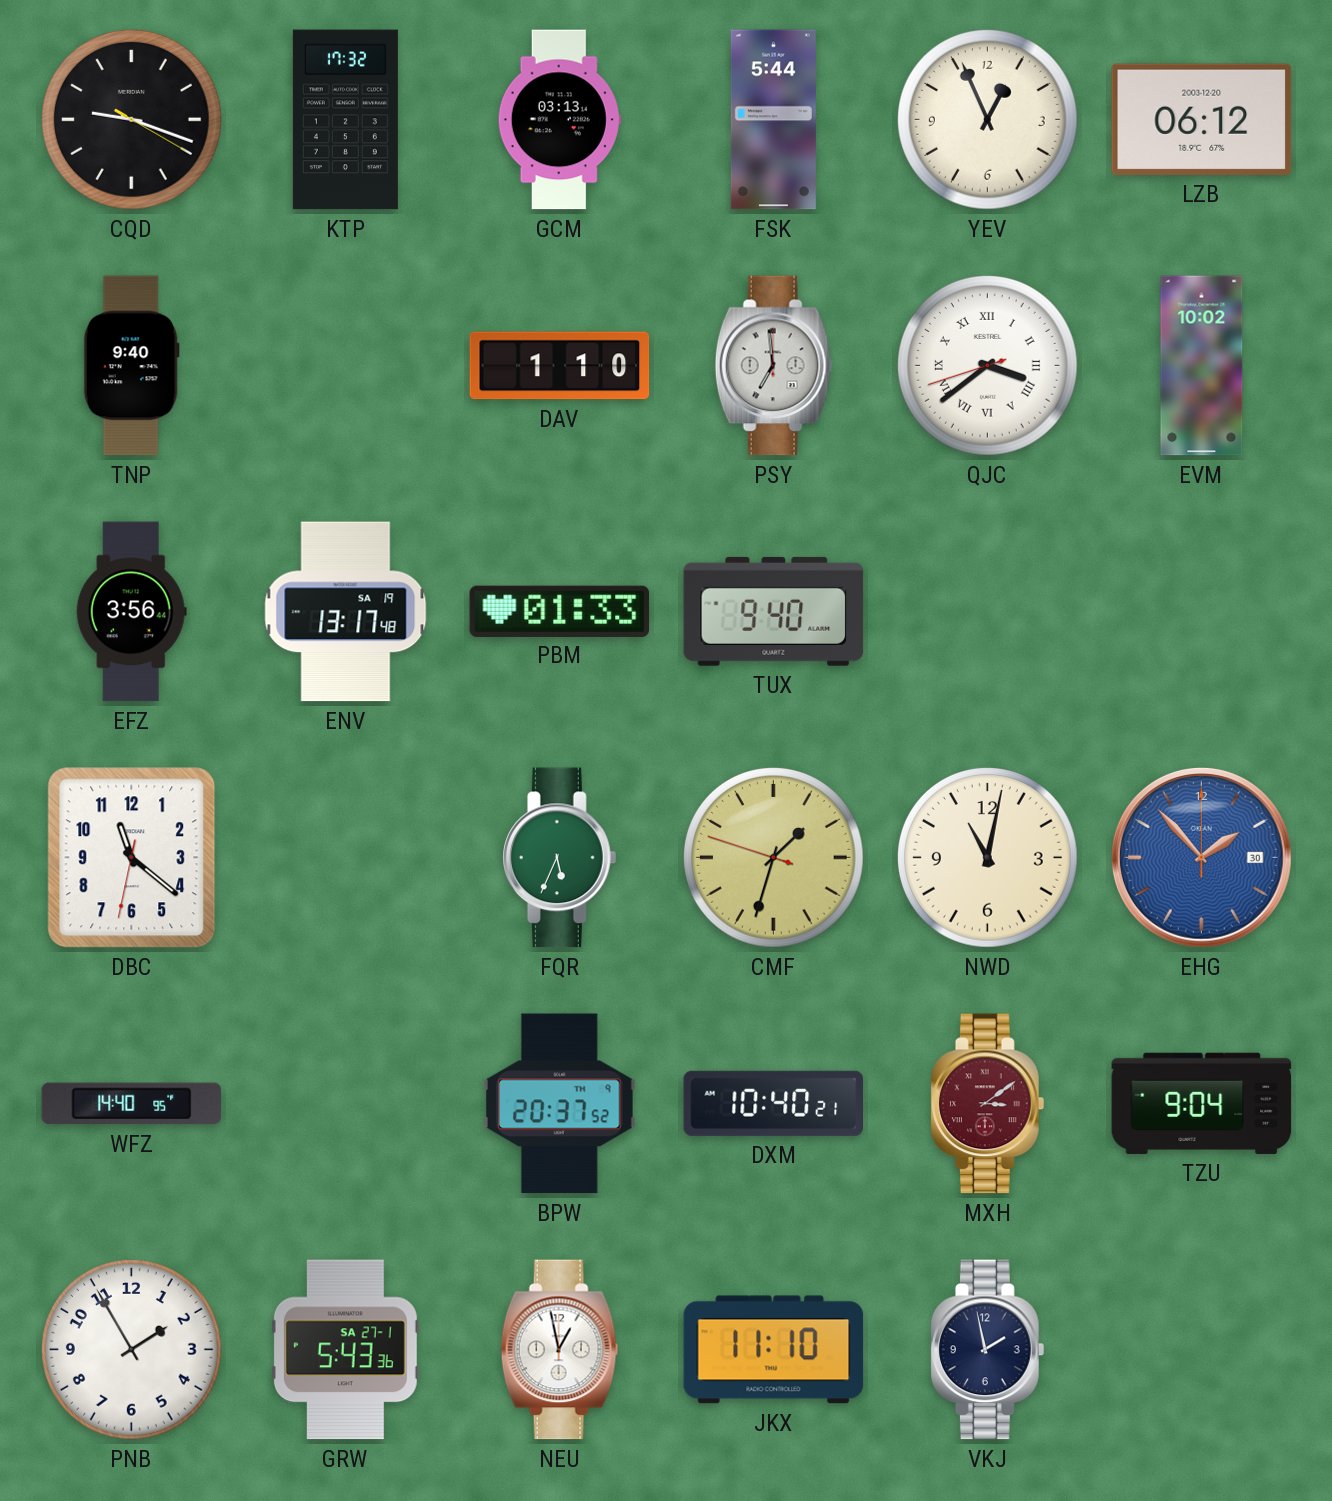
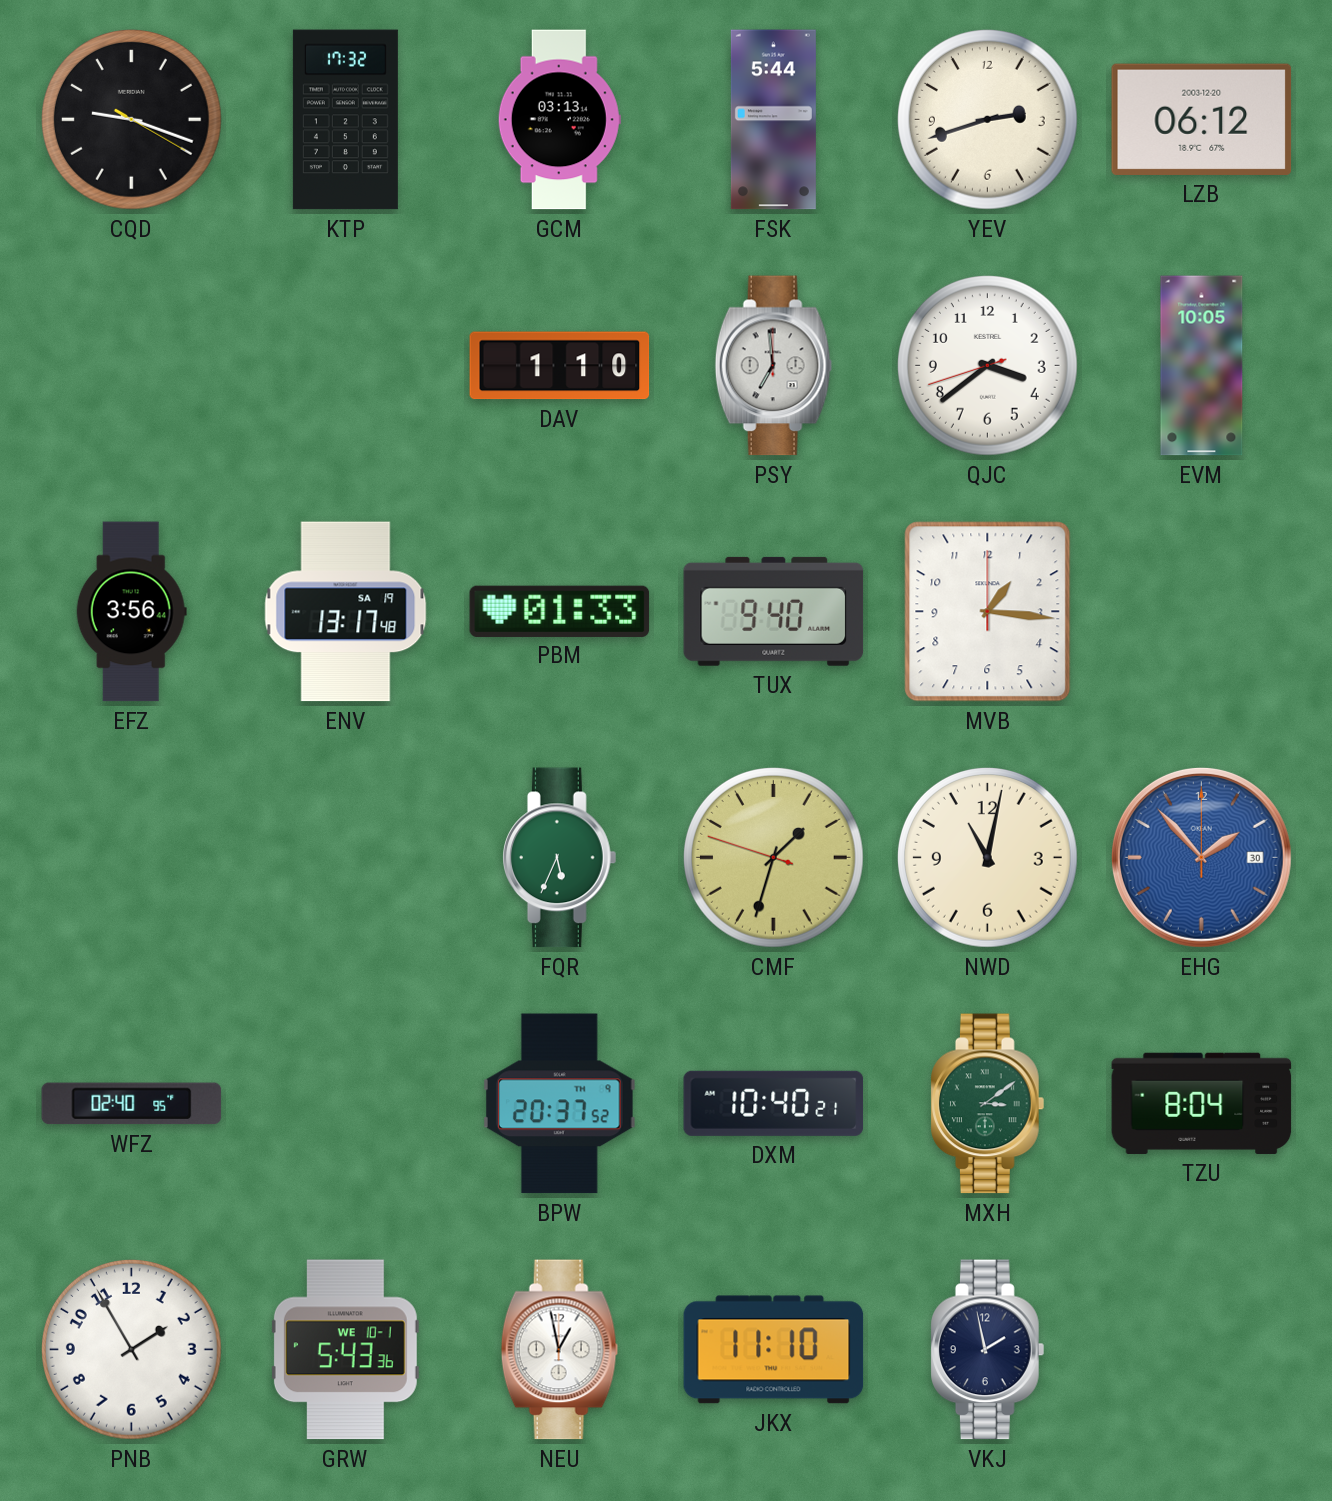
YEV: 12:56 -> 2:42
TNP: 9:40 -> none
QJC numerals: Roman -> Arabic
EVM: 10:02 -> 10:05
MVB: none -> 1:16
DBC: 11:21 -> none
WFZ: 14:40 -> 02:40
MXH dial: burgundy -> green
TZU: 9:04 -> 8:04
GRW date: SA 27-1 -> WE 10-1
